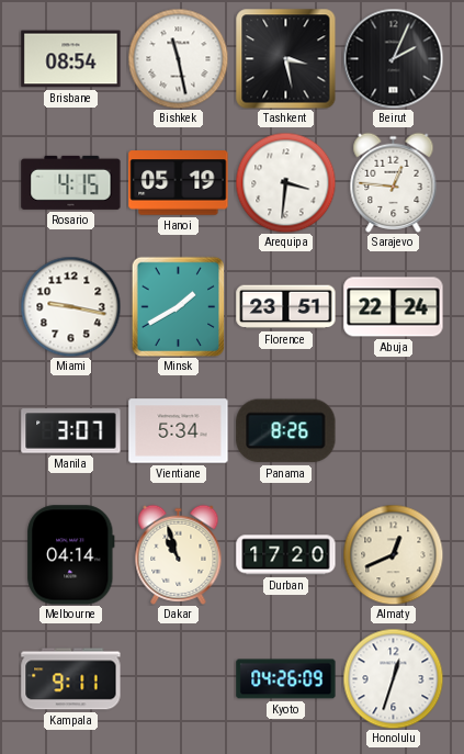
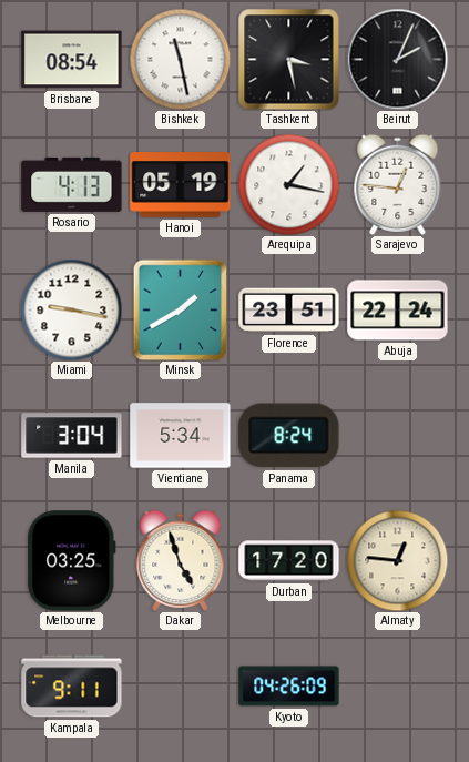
Rosario: 4:15 -> 4:13
Arequipa: 3:31 -> 1:17
Manila: 3:07 -> 3:04
Panama: 8:26 -> 8:24
Melbourne: 04:14 -> 03:25
Dakar: 10:57 -> 4:57
Almaty: 12:41 -> 12:46
Honolulu: 12:33 -> none
